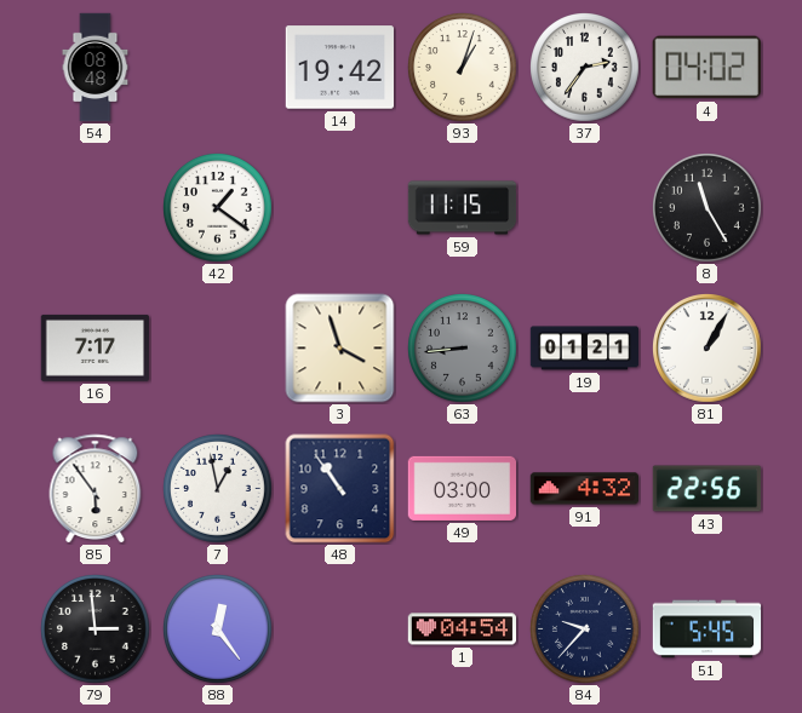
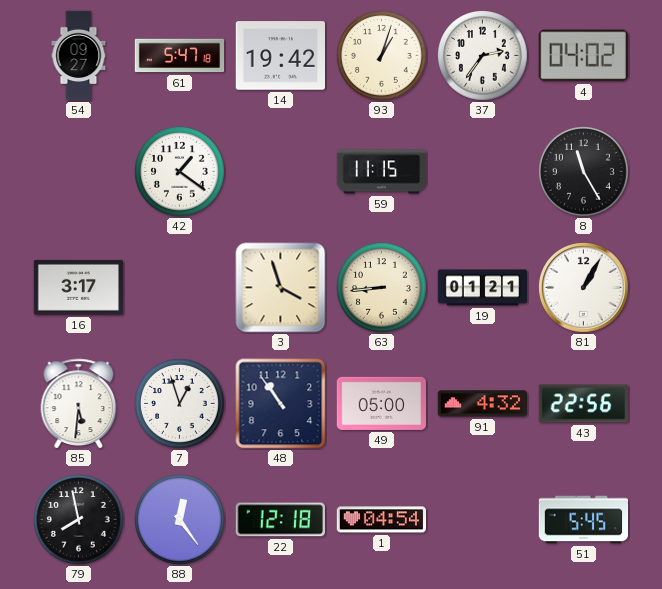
54: 08:48 -> 09:27
61: none -> 5:47
16: 7:17 -> 3:17
63 dial: grey -> cream
85: 5:54 -> 5:31
7: 12:58 -> 12:57
49: 03:00 -> 05:00
79: 2:59 -> 7:58
22: none -> 12:18
84: 9:37 -> none
